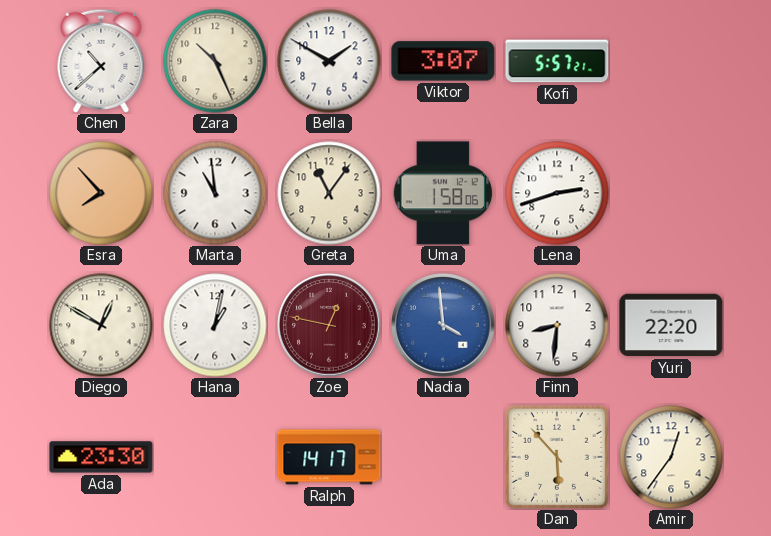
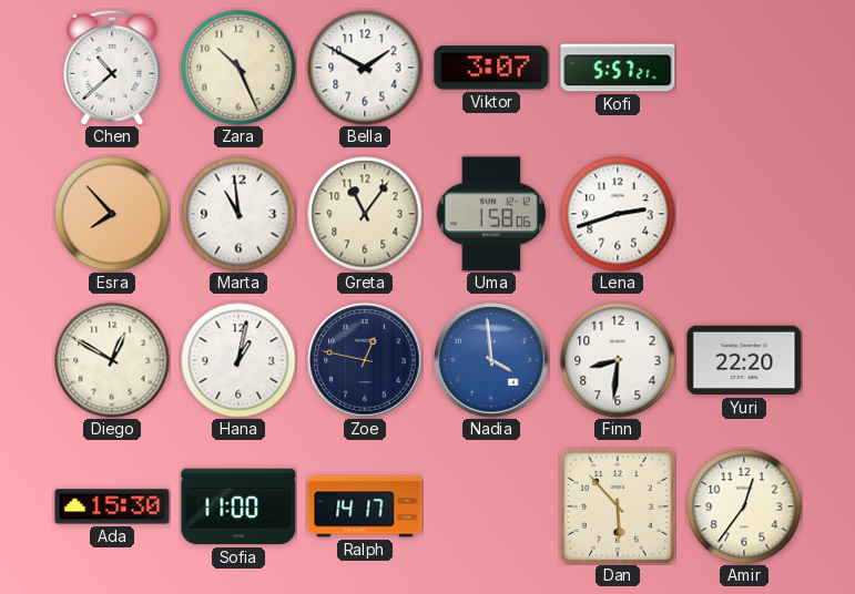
Zoe dial: burgundy -> navy
Ada: 23:30 -> 15:30
Sofia: none -> 11:00
